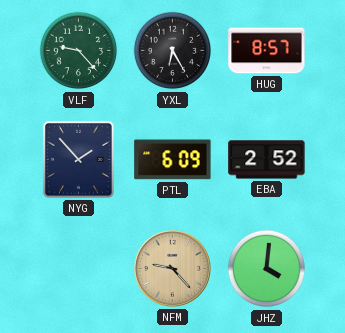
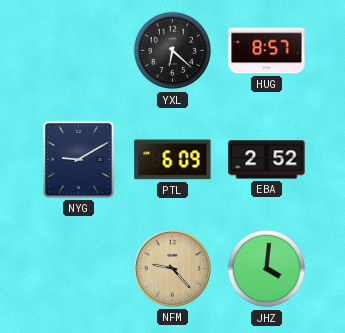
VLF: 9:23 -> none
YXL: 6:25 -> 6:22
NYG: 1:53 -> 9:10
